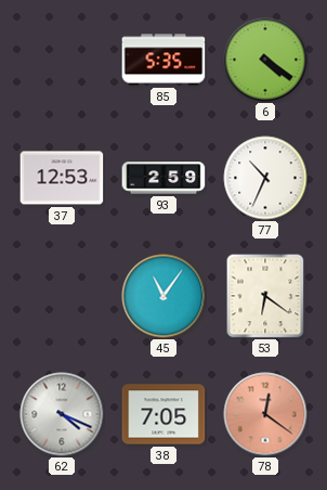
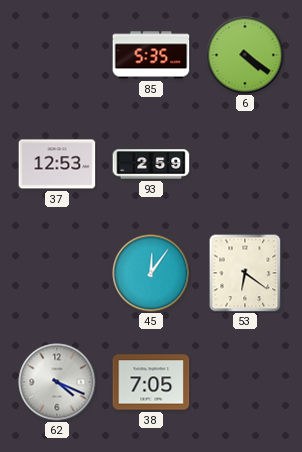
77: 10:34 -> none
45: 11:06 -> 12:06
78: 12:21 -> none
